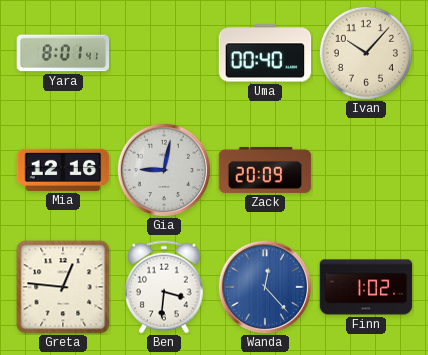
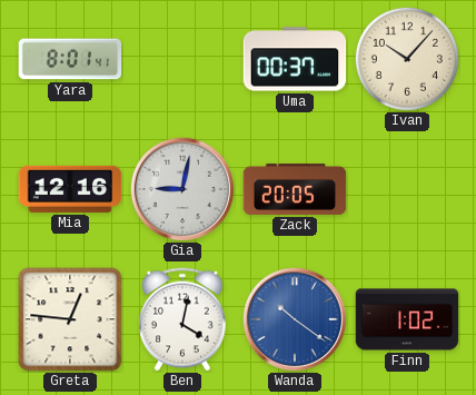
Uma: 00:40 -> 00:37
Zack: 20:09 -> 20:05
Ben: 3:31 -> 4:02
Wanda: 12:23 -> 10:21
